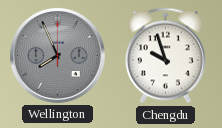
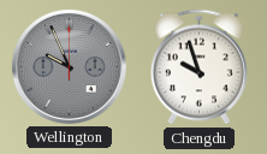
Wellington: 7:56 -> 9:56
